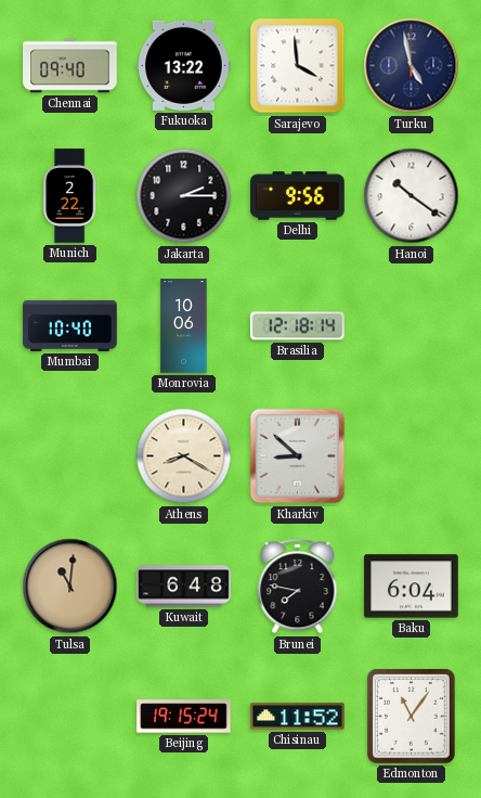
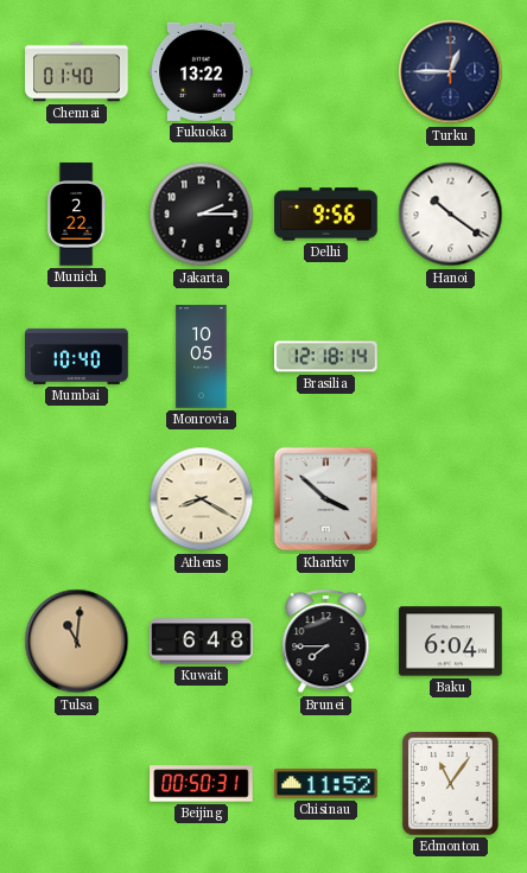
Chennai: 09:40 -> 01:40
Sarajevo: 3:59 -> none
Turku: 4:58 -> 12:45
Monrovia: 10:06 -> 10:05
Kharkiv: 8:52 -> 3:52
Brunei: 7:47 -> 7:45
Beijing: 19:15 -> 00:50
